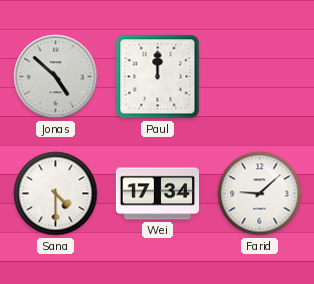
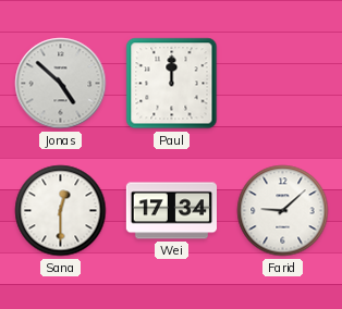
Sana: 4:30 -> 12:30
